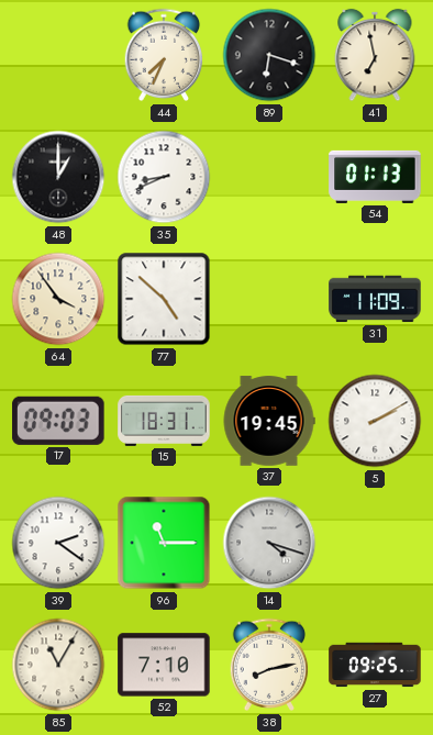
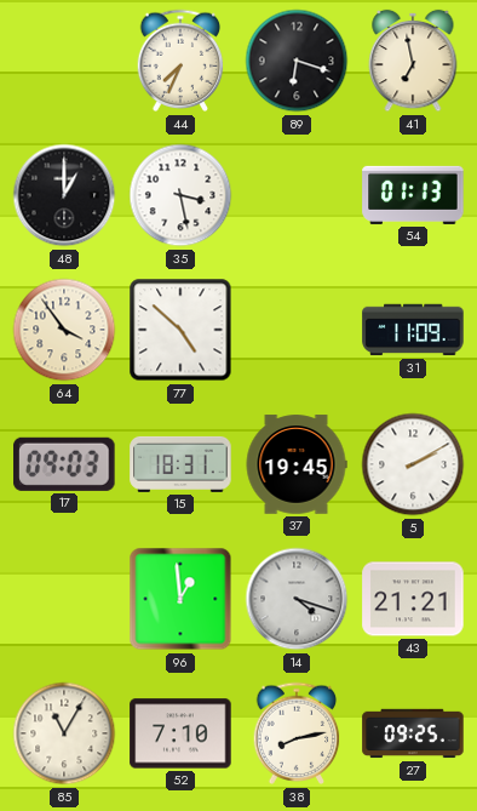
35: 8:41 -> 3:28
39: 2:21 -> none
96: 11:15 -> 12:59
43: none -> 21:21
